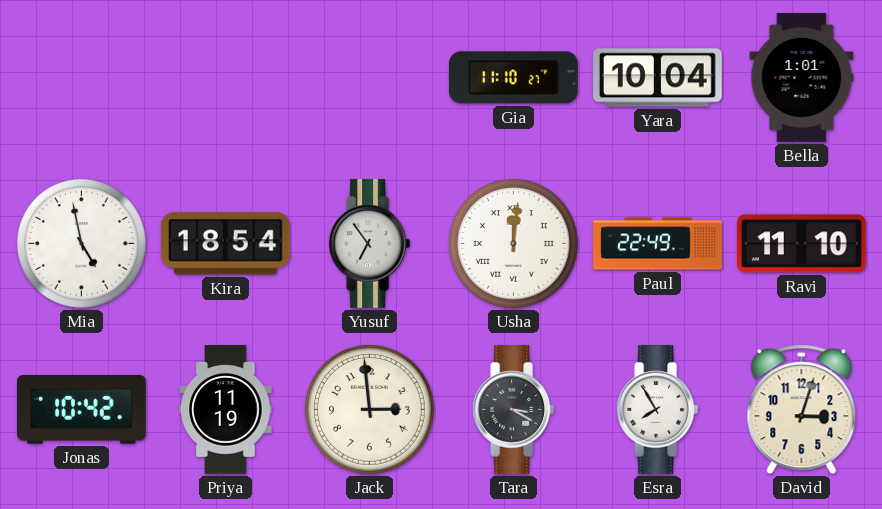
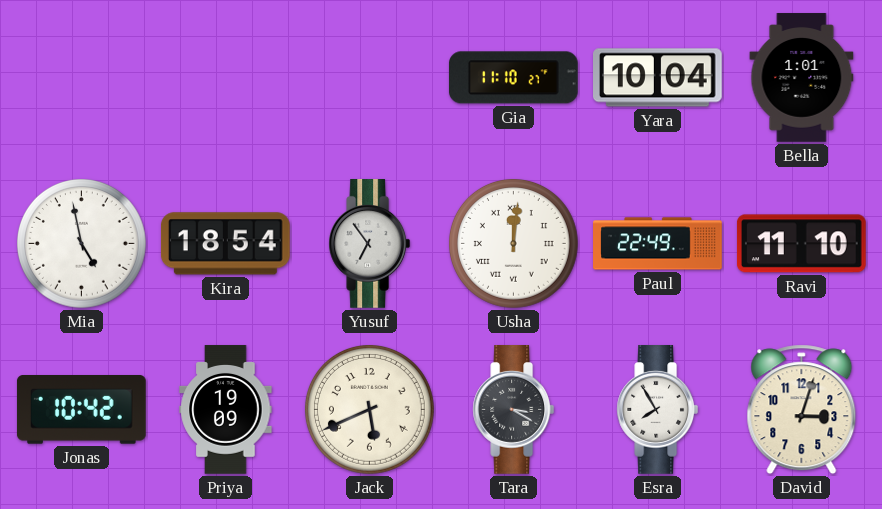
Priya: 11:19 -> 19:09
Jack: 2:59 -> 5:41
